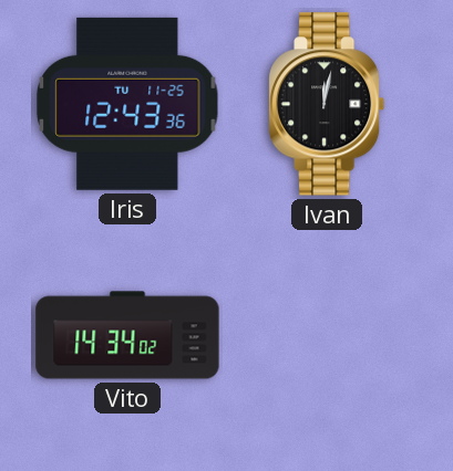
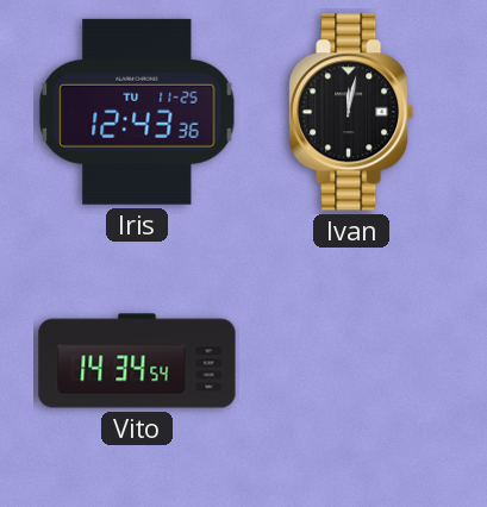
Vito: 14:34:02 -> 14:34:54
